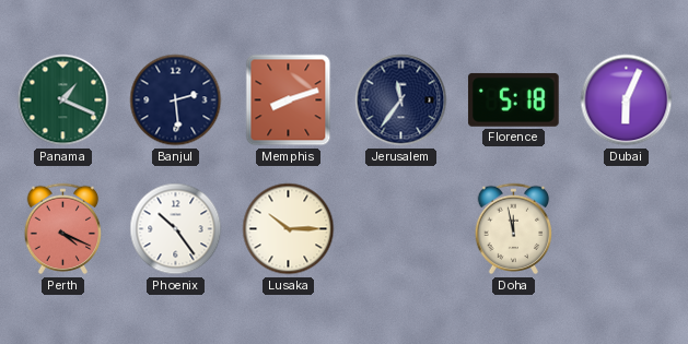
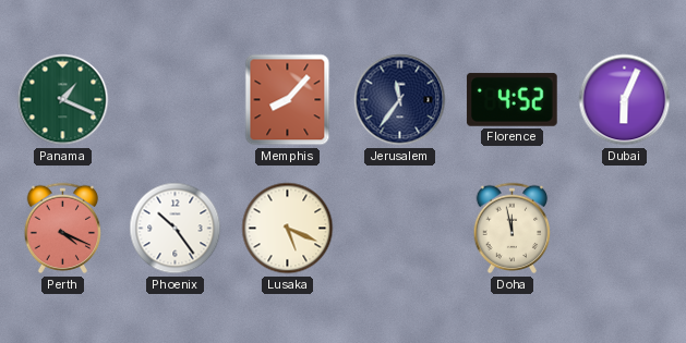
Banjul: 2:29 -> none
Memphis: 8:12 -> 8:07
Florence: 5:18 -> 4:52
Lusaka: 10:15 -> 5:19
